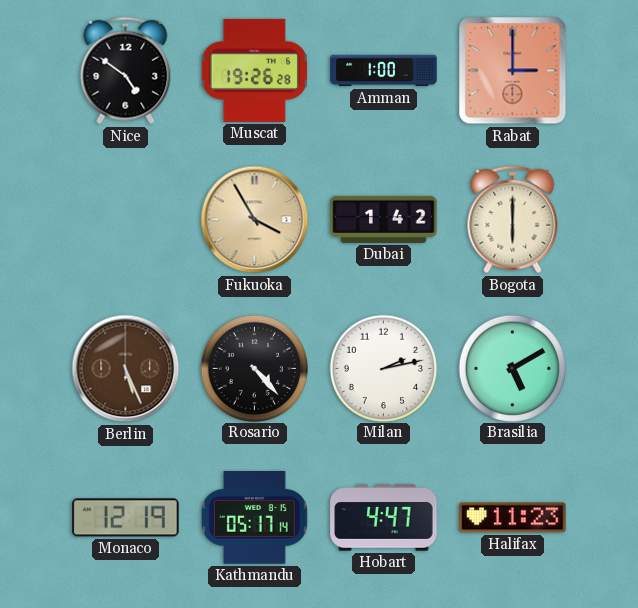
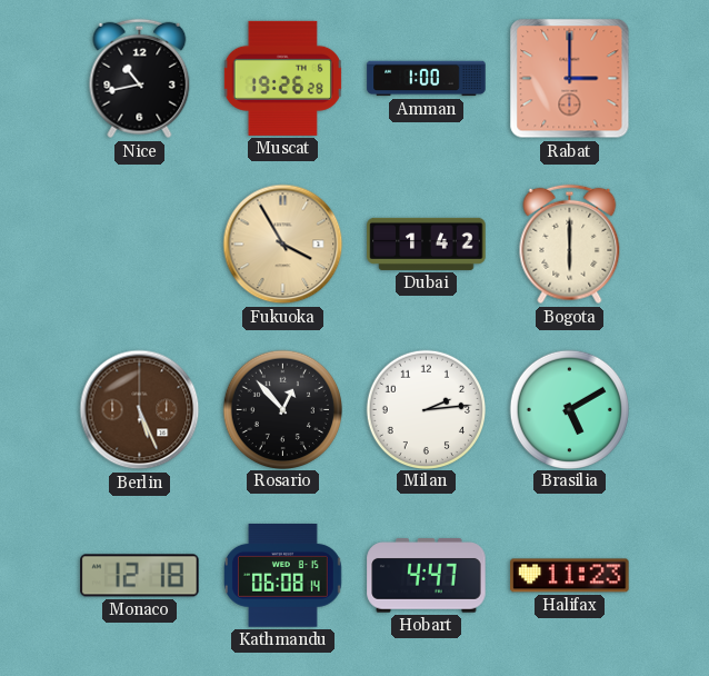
Nice: 4:51 -> 10:43
Rosario: 4:23 -> 12:53
Milan: 2:13 -> 2:14
Monaco: 12:19 -> 12:18
Kathmandu: 05:17 -> 06:08
